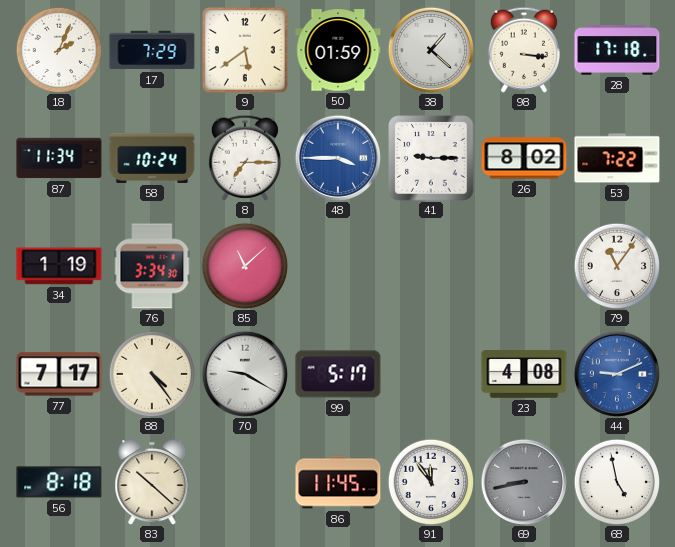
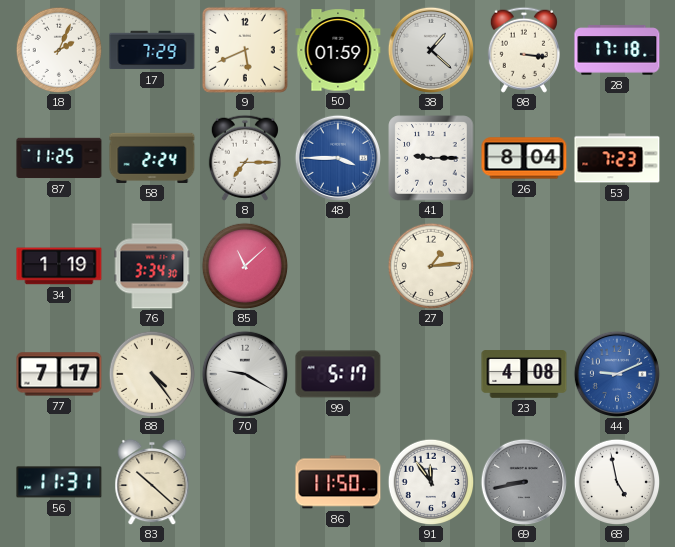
9: 5:39 -> 5:41
87: 11:34 -> 11:25
58: 10:24 -> 2:24
26: 8:02 -> 8:04
53: 7:22 -> 7:23
27: none -> 1:14
79: 11:06 -> none
56: 8:18 -> 11:31
86: 11:45 -> 11:50
